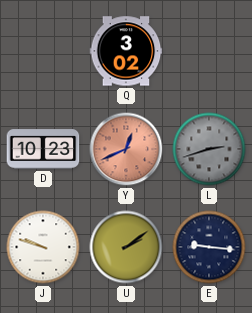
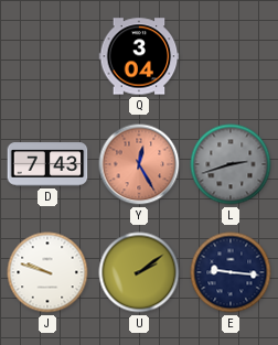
Q: 3:02 -> 3:04
D: 10:23 -> 7:43
Y: 12:41 -> 12:25
